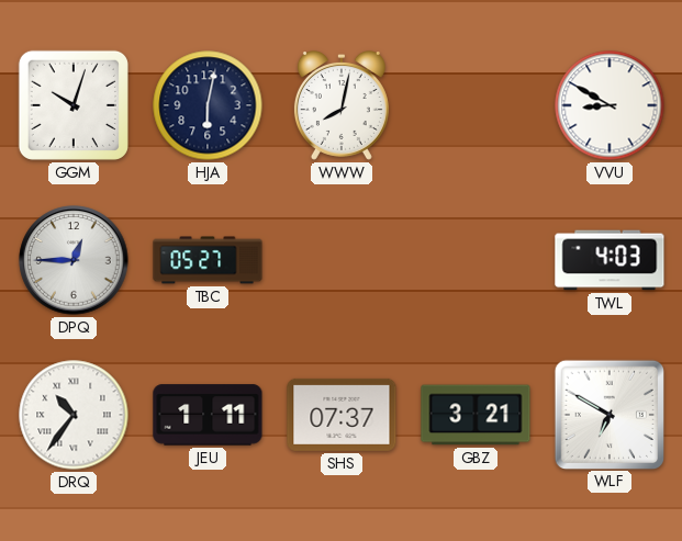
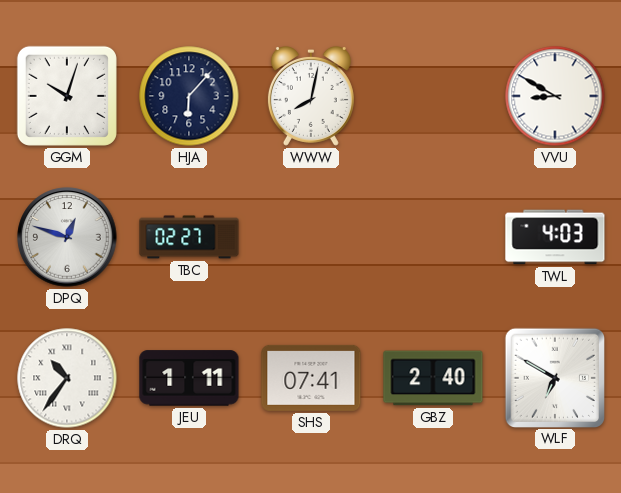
HJA: 6:02 -> 6:07
DPQ: 12:45 -> 12:48
TBC: 05:27 -> 02:27
SHS: 07:37 -> 07:41
GBZ: 3:21 -> 2:40
